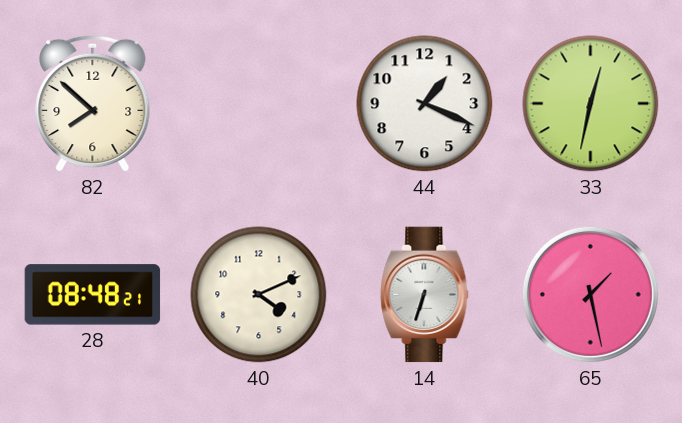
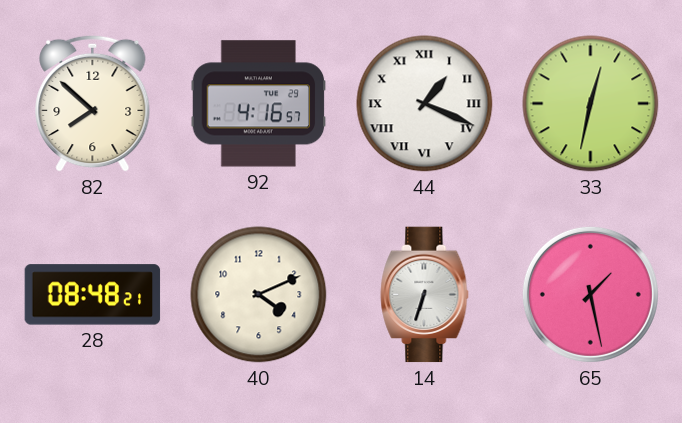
92: none -> 4:16
44 numerals: Arabic -> Roman
